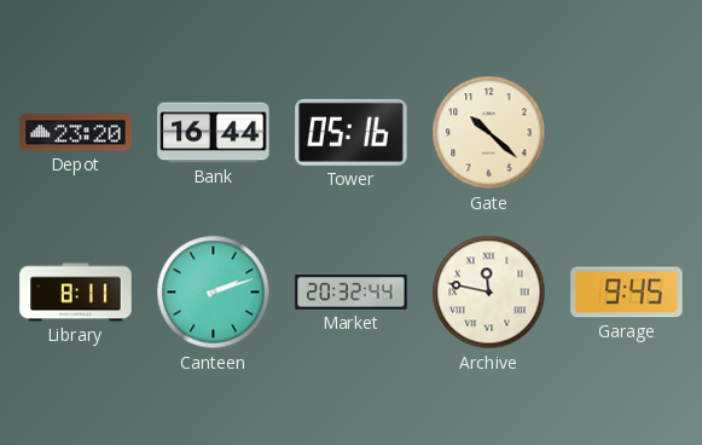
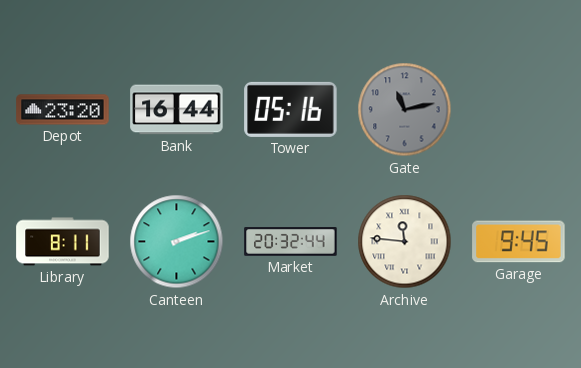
Gate: 10:22 -> 11:13
Gate dial: cream -> grey
Archive: 11:47 -> 11:46
